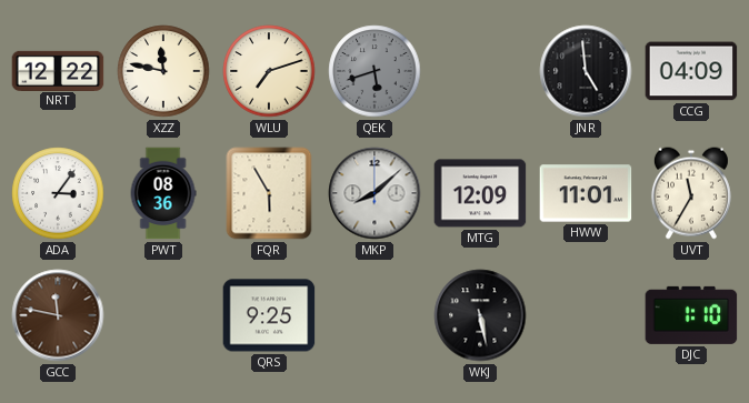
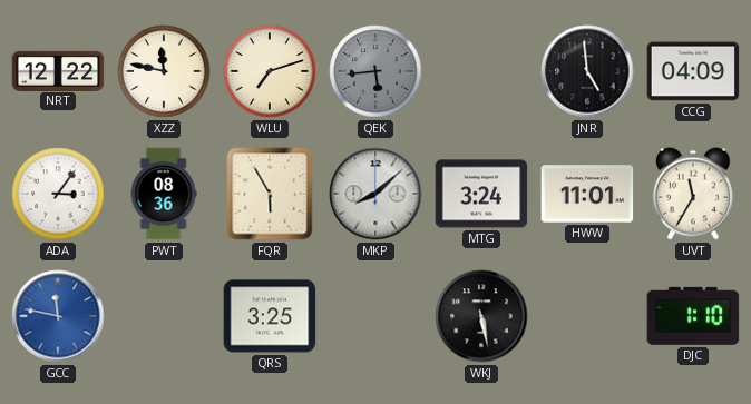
QEK: 5:42 -> 5:44
MTG: 12:09 -> 3:24
GCC dial: brown -> blue
QRS: 9:25 -> 3:25
